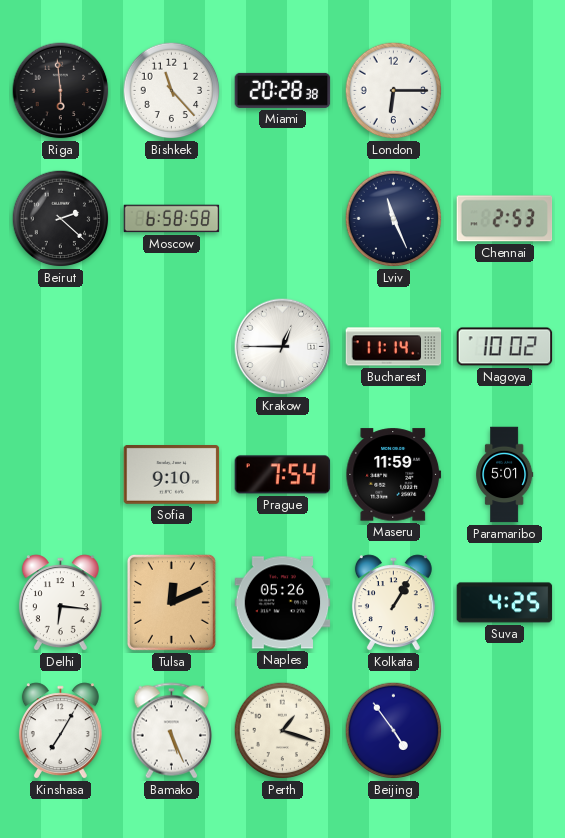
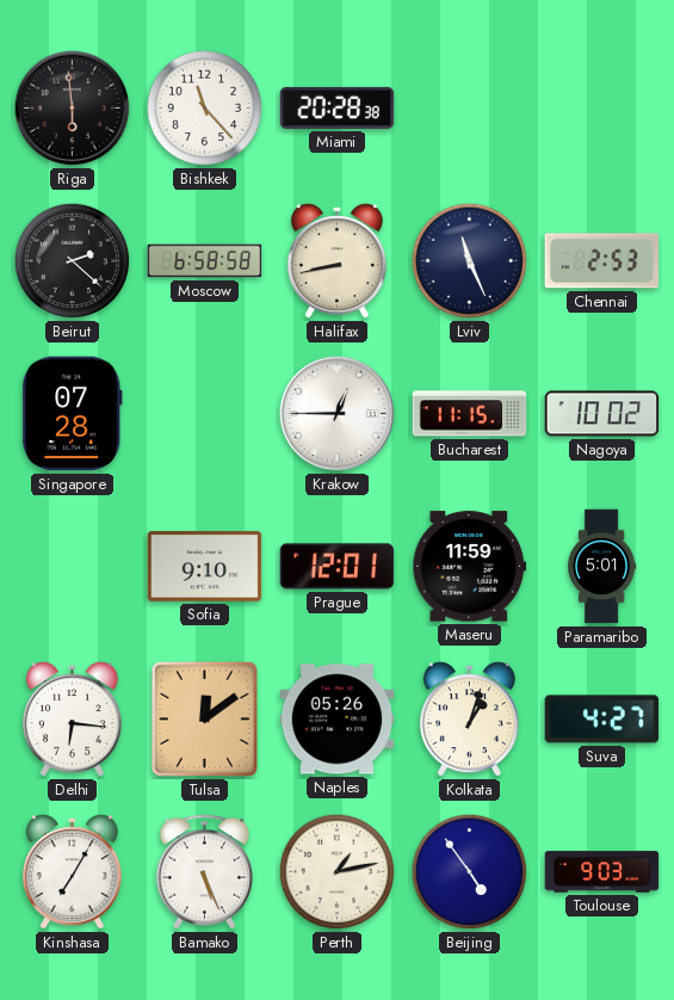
London: 6:15 -> none
Halifax: none -> 8:43
Singapore: none -> 07:28
Bucharest: 11:14 -> 11:15
Prague: 7:54 -> 12:01
Tulsa: 12:11 -> 12:09
Kolkata: 1:05 -> 1:03
Suva: 4:25 -> 4:27
Perth: 1:18 -> 1:13
Toulouse: none -> 9:03
